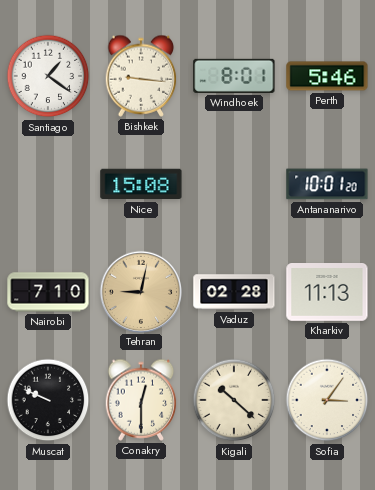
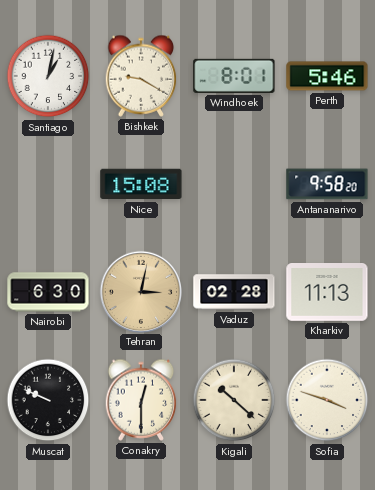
Santiago: 1:21 -> 1:02
Bishkek: 9:16 -> 9:20
Antananarivo: 10:01 -> 9:58
Nairobi: 7:10 -> 6:30
Tehran: 9:02 -> 3:02
Sofia: 3:06 -> 3:48
